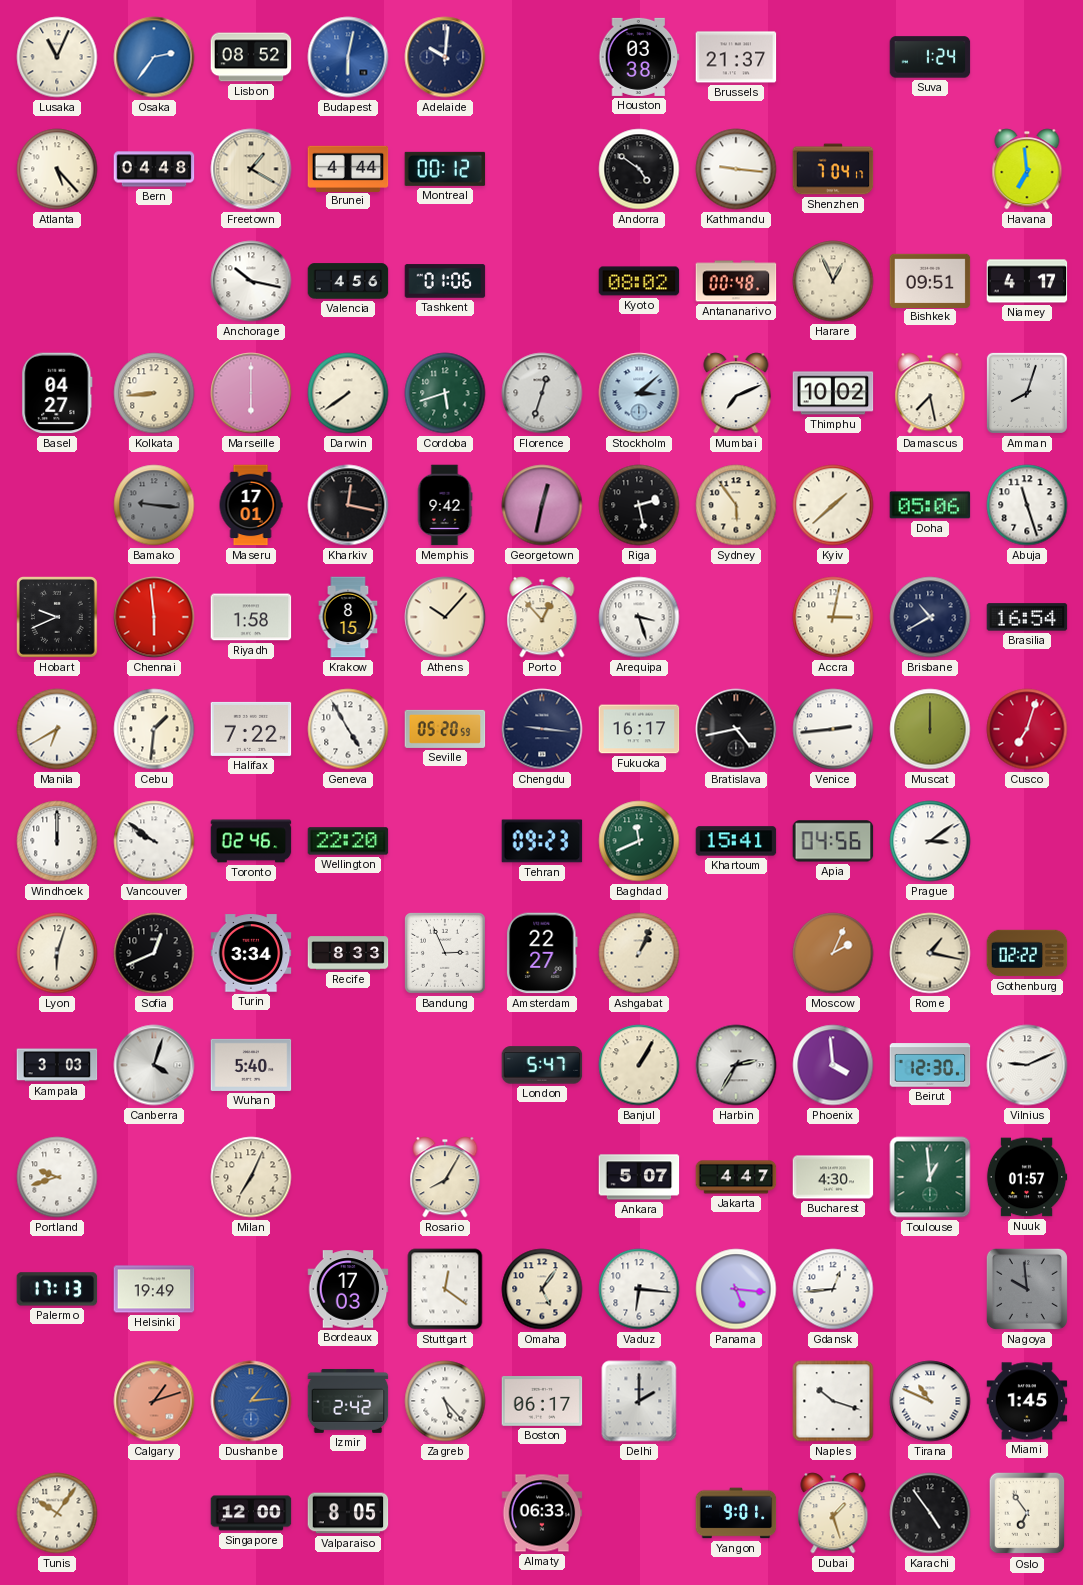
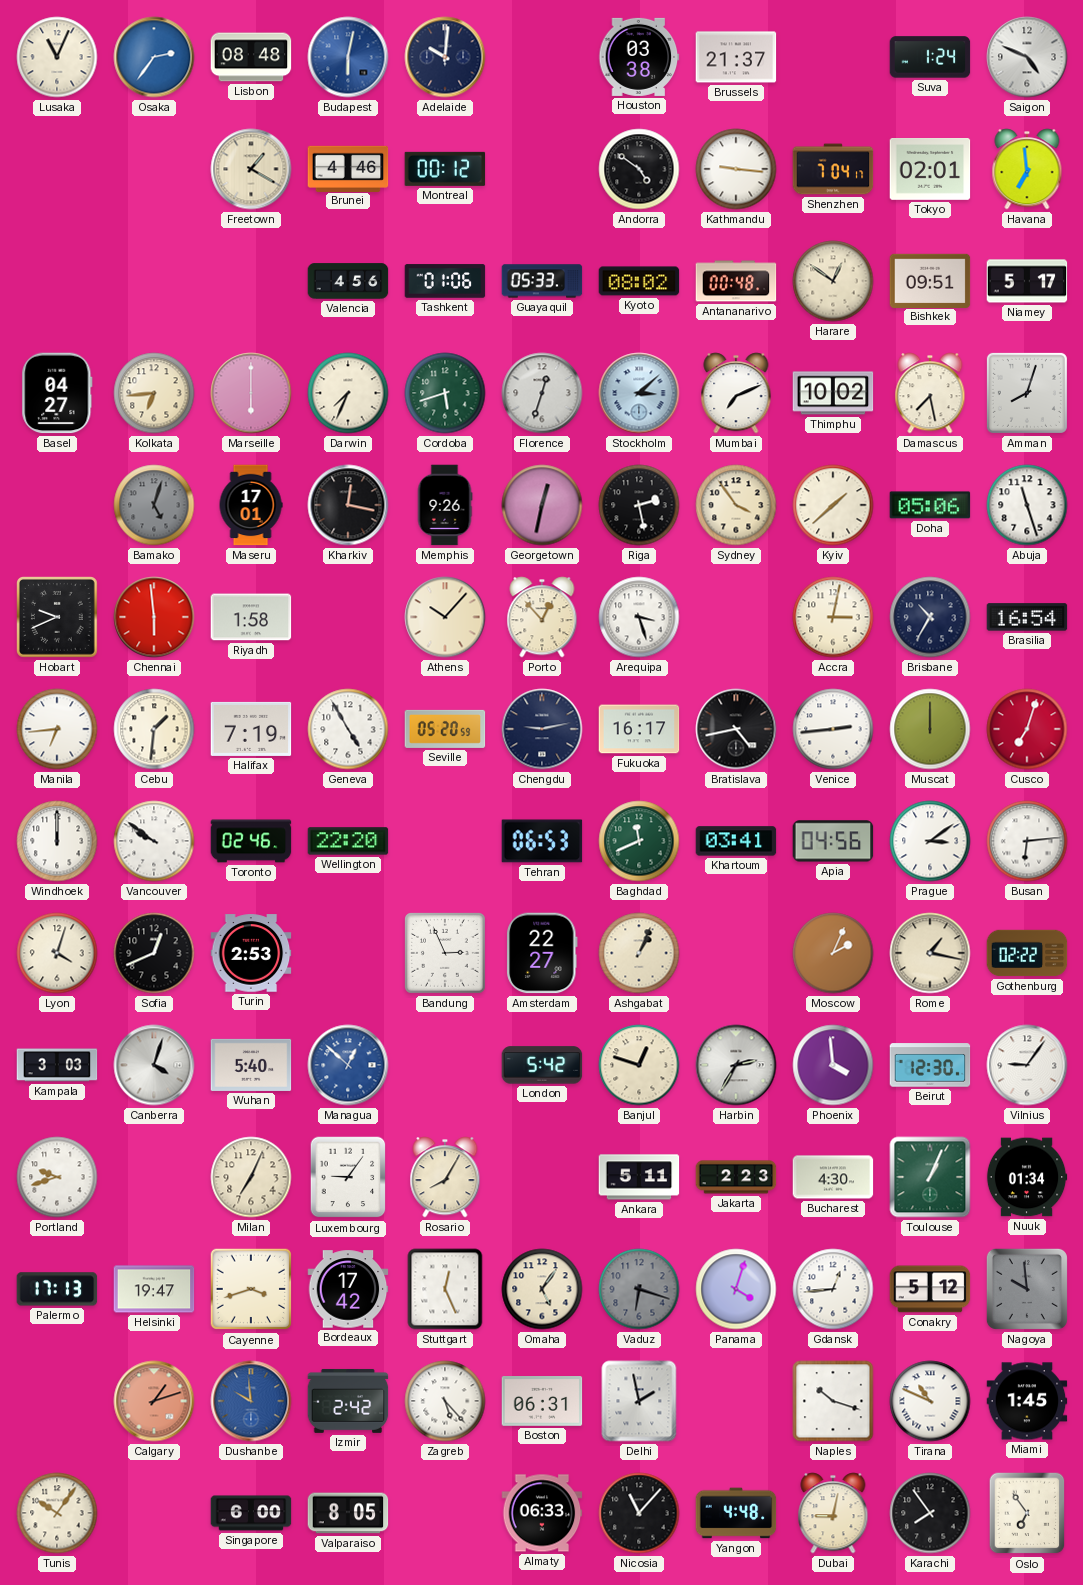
Lisbon: 08:52 -> 08:48
Saigon: none -> 4:49
Atlanta: 5:23 -> none
Bern: 04:48 -> none
Brunei: 4:44 -> 4:46
Tokyo: none -> 02:01
Anchorage: 10:17 -> none
Guayaquil: none -> 05:33
Harare: 12:56 -> 12:51
Niamey: 4:17 -> 5:17
Kolkata: 8:44 -> 6:44
Darwin: 7:39 -> 7:34
Bamako: 9:16 -> 5:03
Memphis: 9:42 -> 9:26
Sydney: 5:54 -> 3:54
Krakow: 8:15 -> none
Brisbane: 10:40 -> 10:35
Manila: 6:40 -> 6:44
Halifax: 7:22 -> 7:19
Chengdu: 9:16 -> 9:13
Tehran: 09:23 -> 06:53
Khartoum: 15:41 -> 03:41
Busan: none -> 6:14
Lyon: 6:03 -> 4:03
Turin: 3:34 -> 2:53
Recife: 8:33 -> none
Managua: none -> 12:52
London: 5:47 -> 5:42
Banjul: 1:05 -> 12:48
Vilnius: 9:11 -> 9:06
Luxembourg: none -> 9:06
Ankara: 5:07 -> 5:11
Jakarta: 4:47 -> 2:23
Toulouse: 12:59 -> 1:04
Nuuk: 01:57 -> 01:34
Helsinki: 19:49 -> 19:47
Cayenne: none -> 3:42
Bordeaux: 17:03 -> 17:42
Stuttgart: 12:21 -> 12:26
Vaduz: 6:16 -> 6:18
Vaduz dial: white -> grey
Panama: 5:16 -> 4:03
Conakry: none -> 5:12
Dushanbe: 1:14 -> 9:59
Boston: 06:17 -> 06:31
Delhi: 2:00 -> 1:58
Singapore: 12:00 -> 6:00
Nicosia: none -> 11:07
Yangon: 9:01 -> 4:48
Dubai: 1:27 -> 9:02
Karachi: 4:54 -> 7:54
